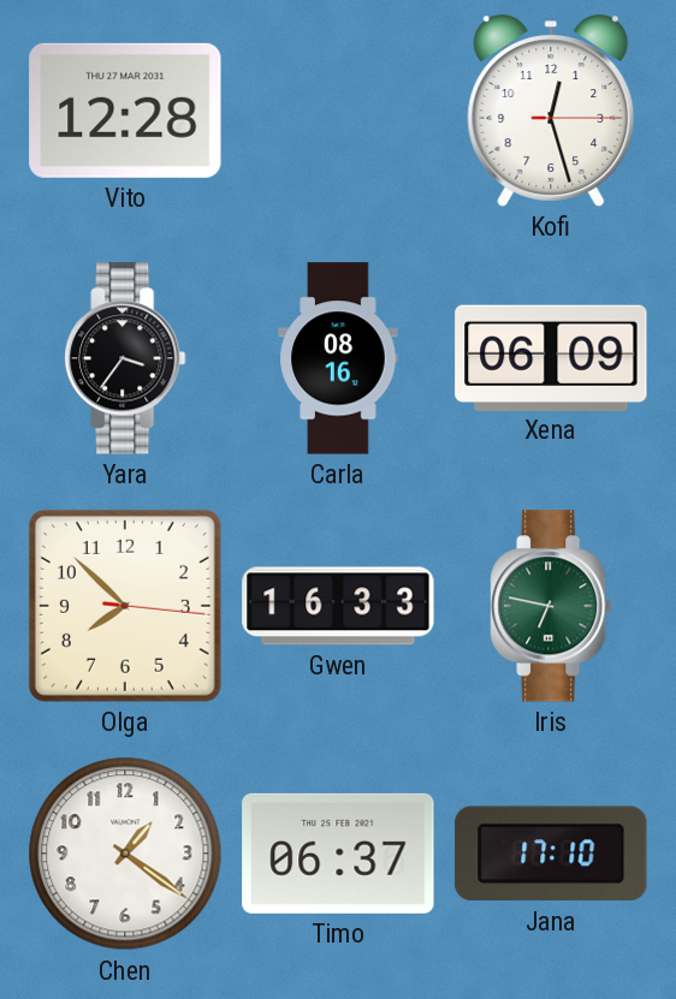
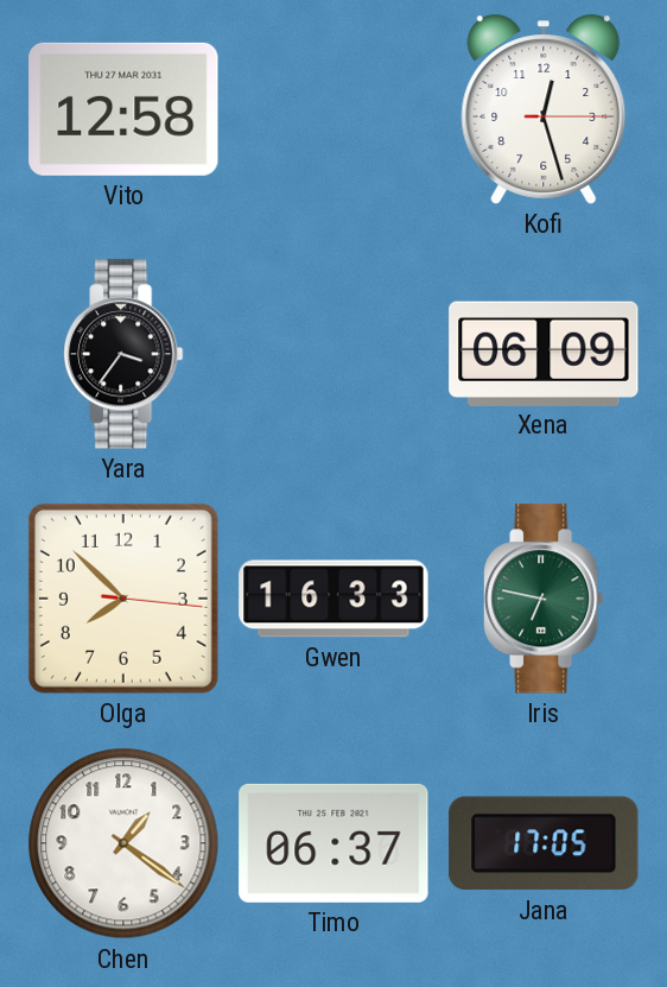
Vito: 12:28 -> 12:58
Carla: 08:16 -> none
Jana: 17:10 -> 17:05
